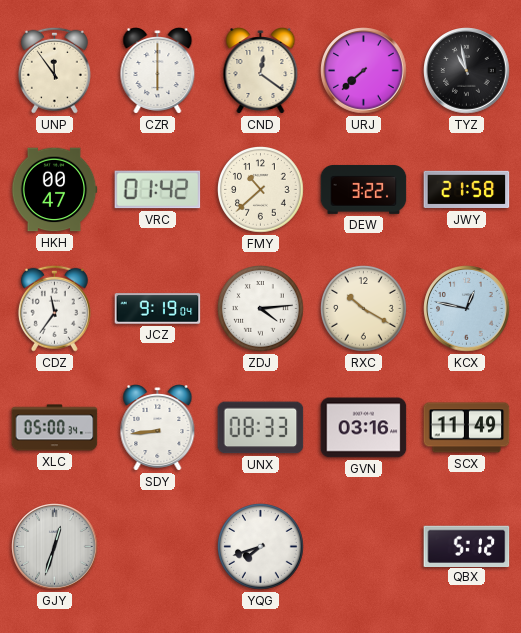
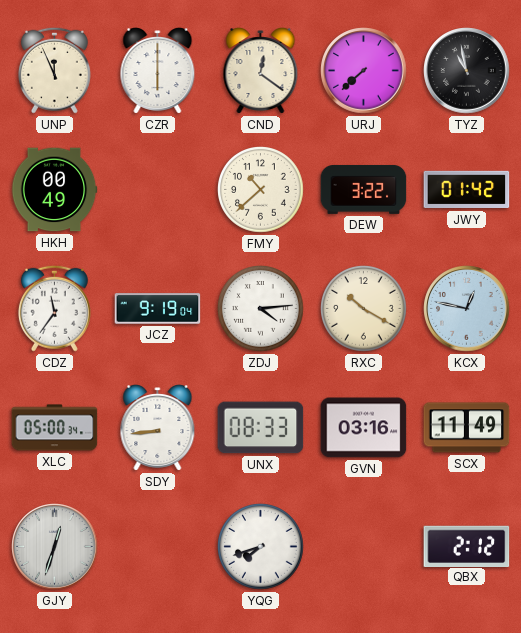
UNP: 11:54 -> 11:56
HKH: 00:47 -> 00:49
VRC: 01:42 -> none
JWY: 21:58 -> 01:42
QBX: 5:12 -> 2:12
